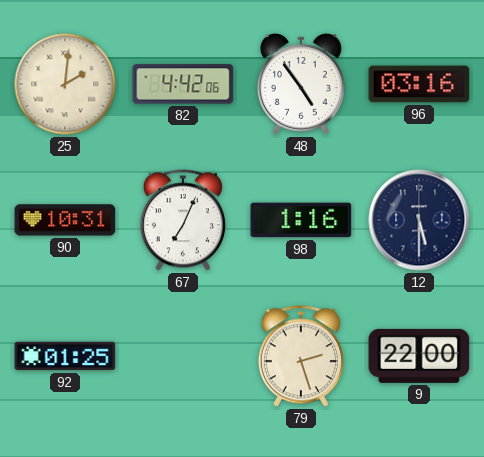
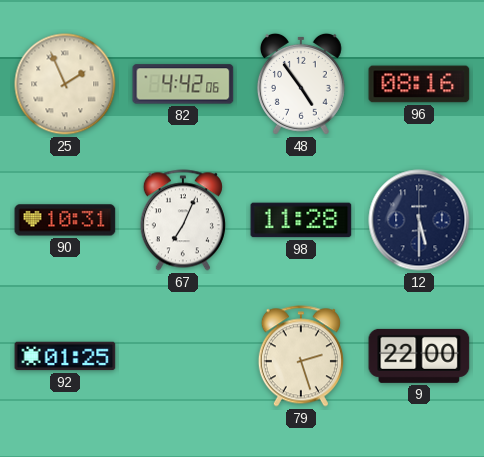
25: 2:01 -> 1:56
96: 03:16 -> 08:16
98: 1:16 -> 11:28
